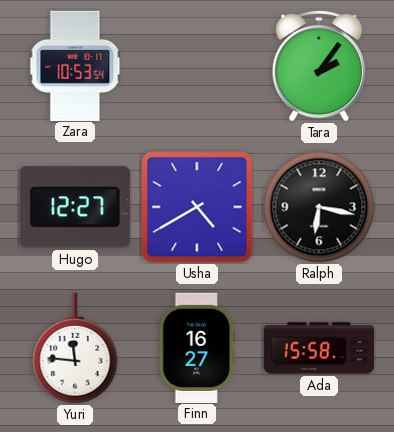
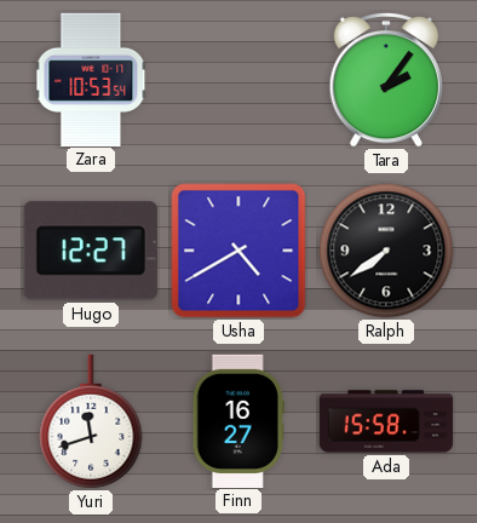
Ralph: 6:17 -> 7:39
Yuri: 11:46 -> 11:42
